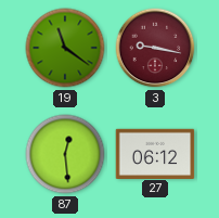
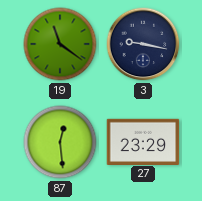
3 dial: burgundy -> navy
27: 06:12 -> 23:29
